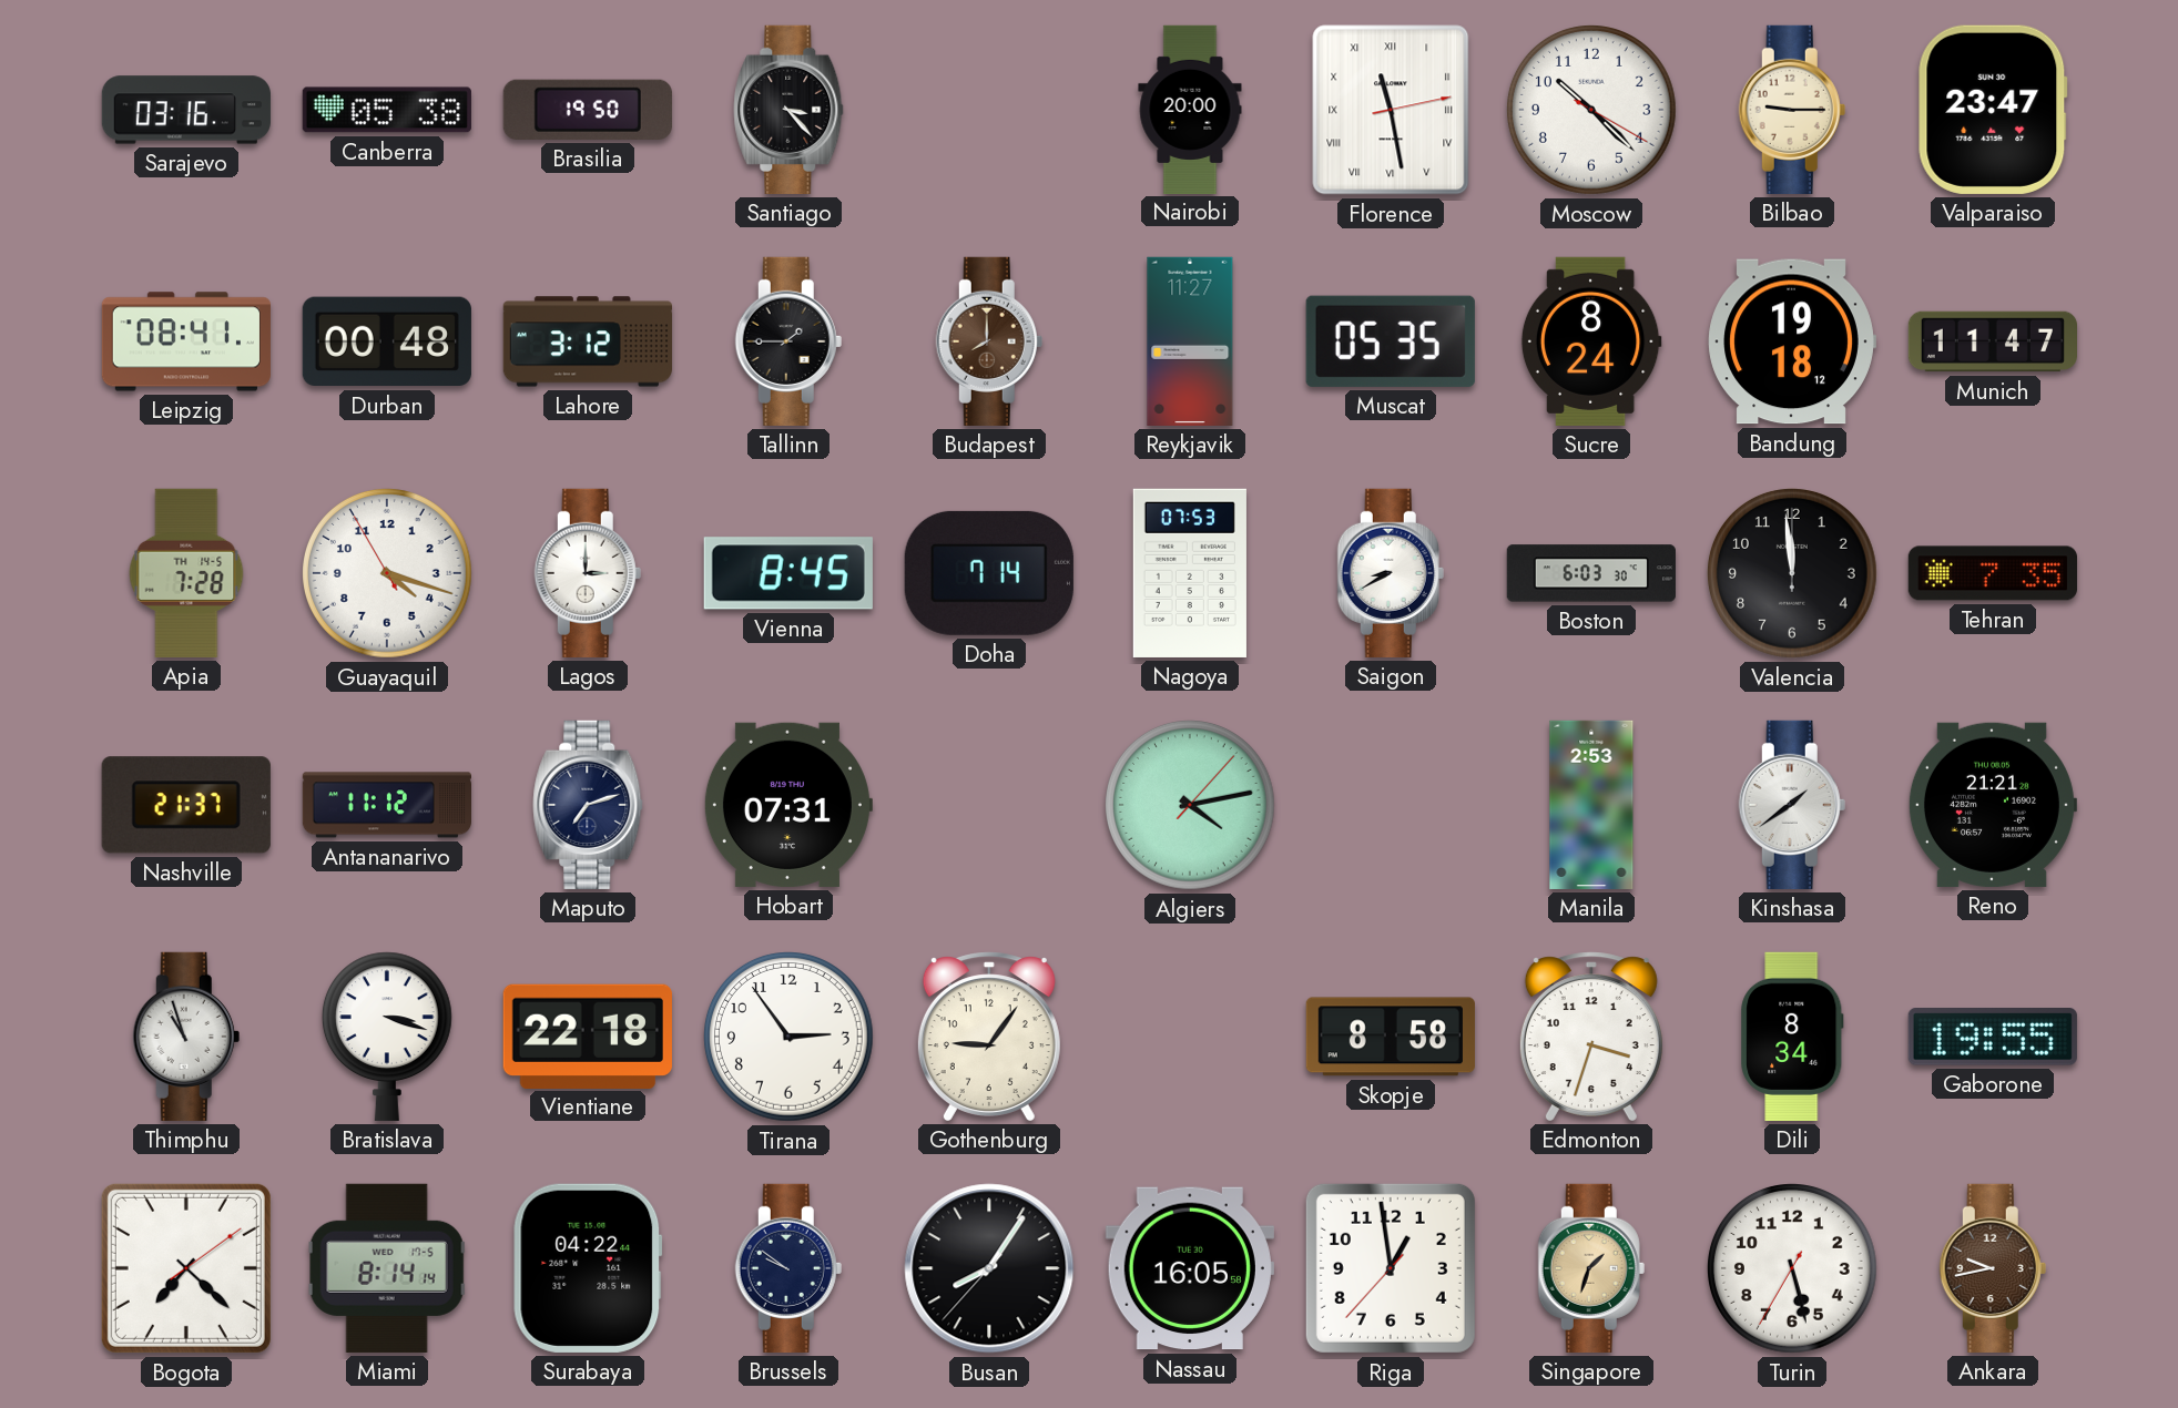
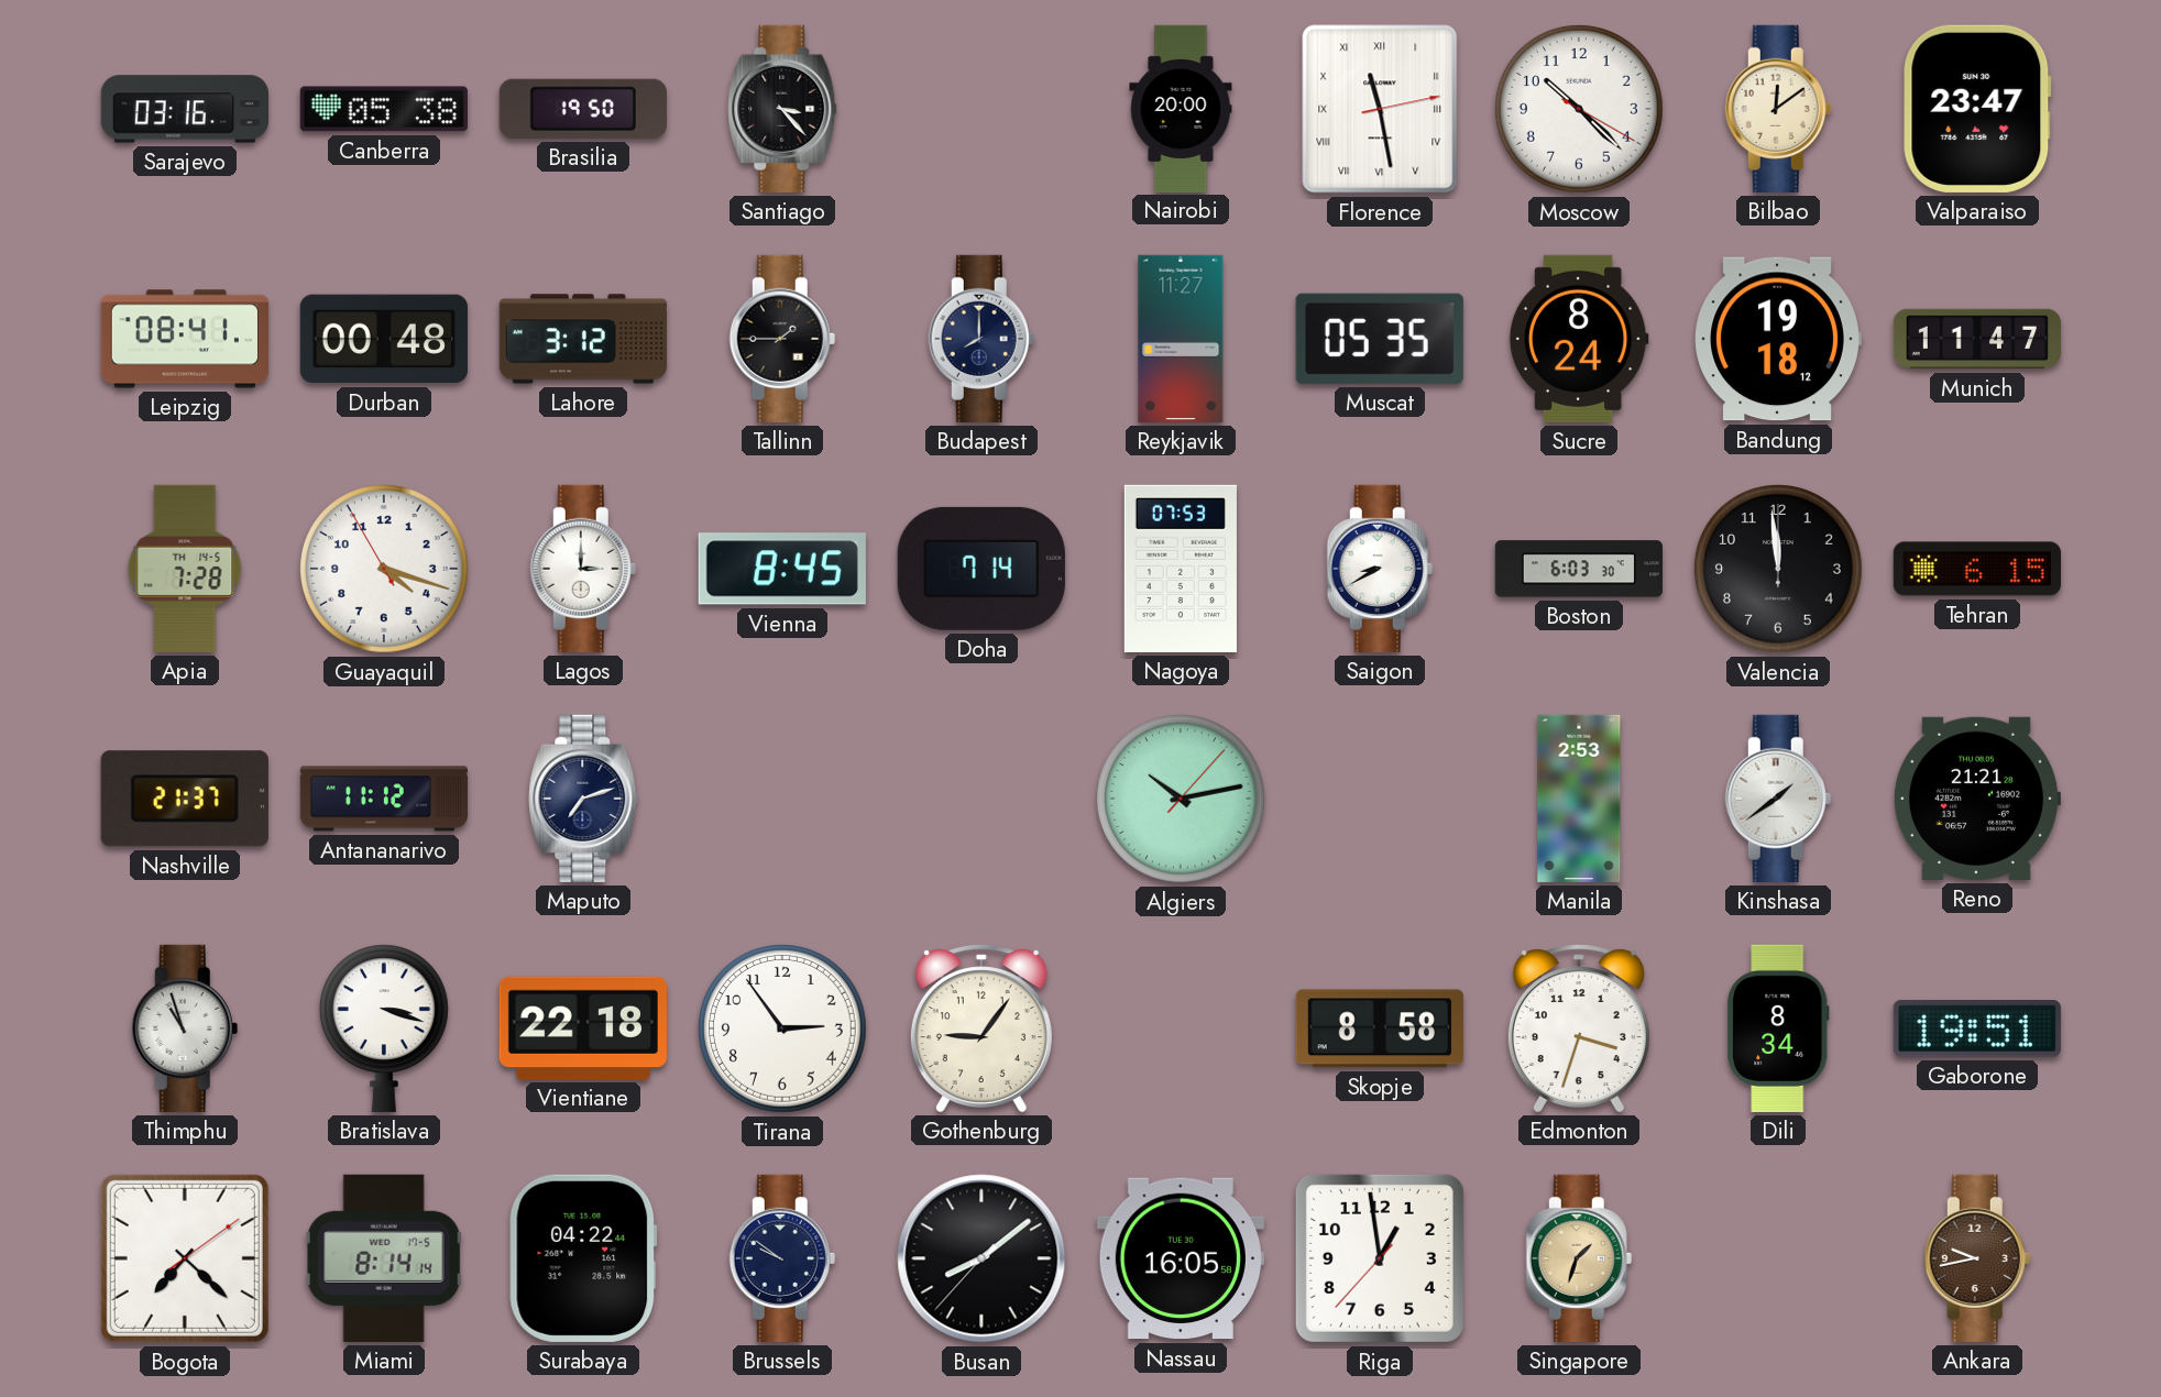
Bilbao: 9:15 -> 12:09
Budapest dial: brown -> navy
Tehran: 7:35 -> 6:15
Hobart: 07:31 -> none
Algiers: 4:13 -> 10:13
Gaborone: 19:55 -> 19:51
Busan: 8:05 -> 8:08
Turin: 5:27 -> none
